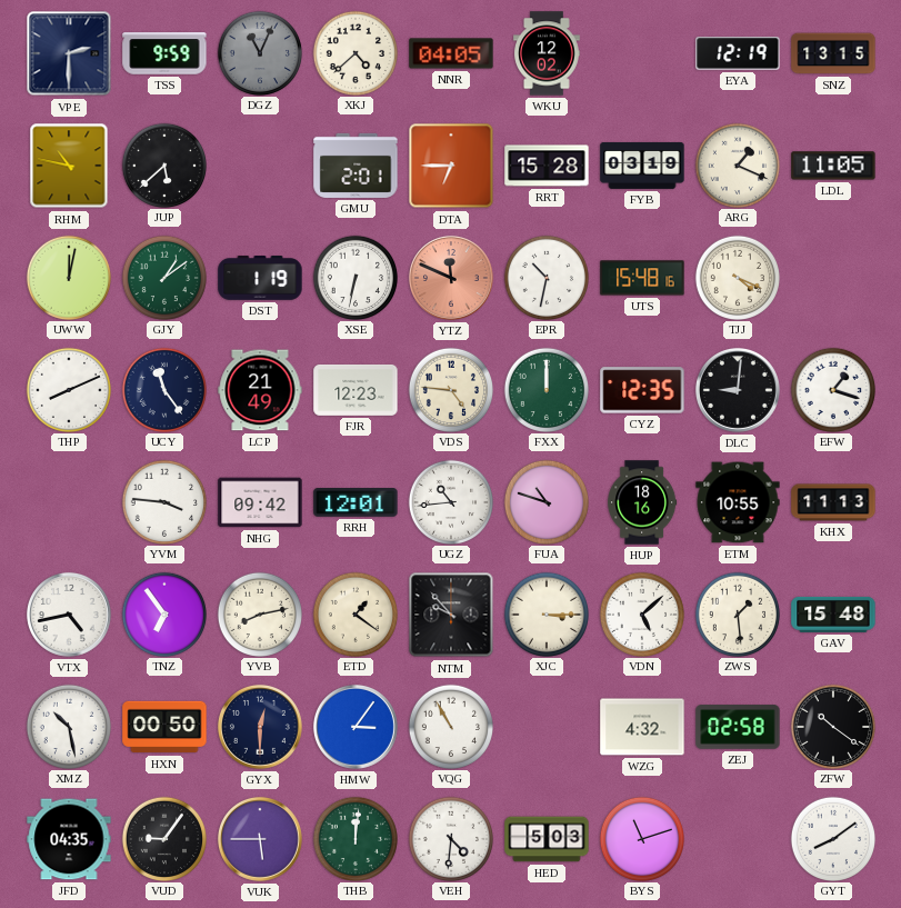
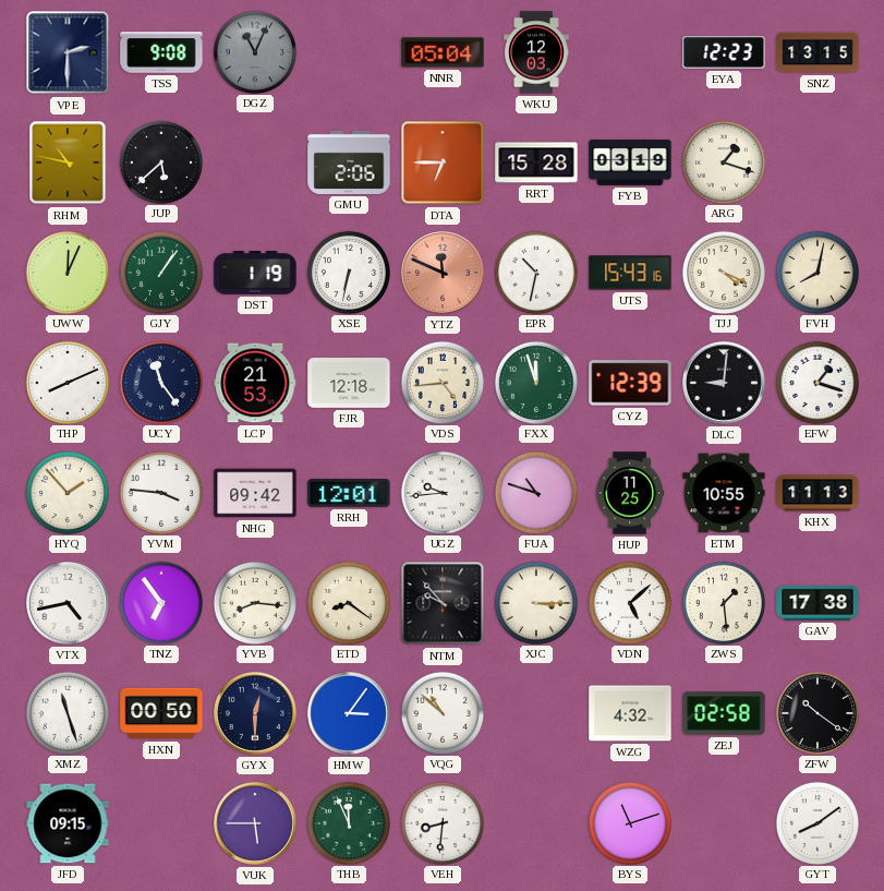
TSS: 9:59 -> 9:08
XKJ: 4:38 -> none
NNR: 04:05 -> 05:04
WKU: 12:02 -> 12:03
EYA: 12:19 -> 12:23
GMU: 2:01 -> 2:06
ARG: 1:19 -> 1:18
LDL: 11:05 -> none
UWW: 12:02 -> 12:04
GJY: 1:09 -> 1:06
UTS: 15:48 -> 15:43
FVH: none -> 8:02
LCP: 21:49 -> 21:53
FJR: 12:23 -> 12:18
VDS: 4:46 -> 4:44
FXX: 12:00 -> 11:57
CYZ: 12:35 -> 12:39
HYQ: none -> 1:53
UGZ: 10:44 -> 9:44
HUP: 18:16 -> 11:25
YVB: 8:13 -> 8:16
ETD: 1:21 -> 8:21
GAV: 15:48 -> 17:38
XMZ: 10:28 -> 11:27
VQG: 10:55 -> 10:52
JFD: 04:35 -> 09:15
VUD: 9:06 -> none
THB: 12:01 -> 11:56
VEH: 4:31 -> 8:31
HED: 5:03 -> none
